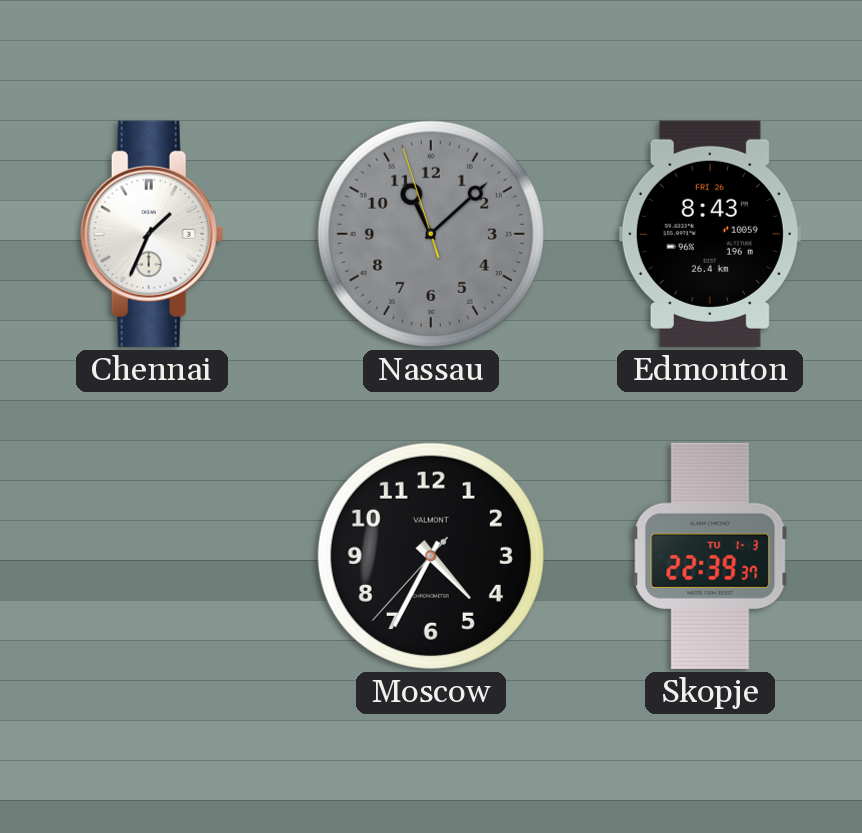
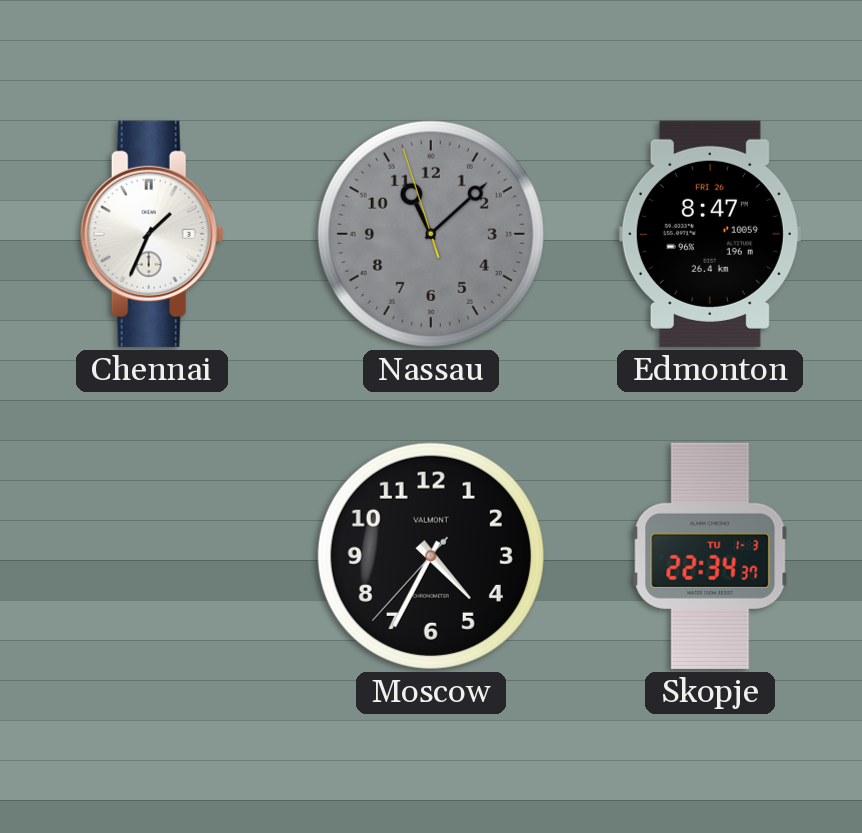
Edmonton: 8:43 -> 8:47
Skopje: 22:39 -> 22:34
